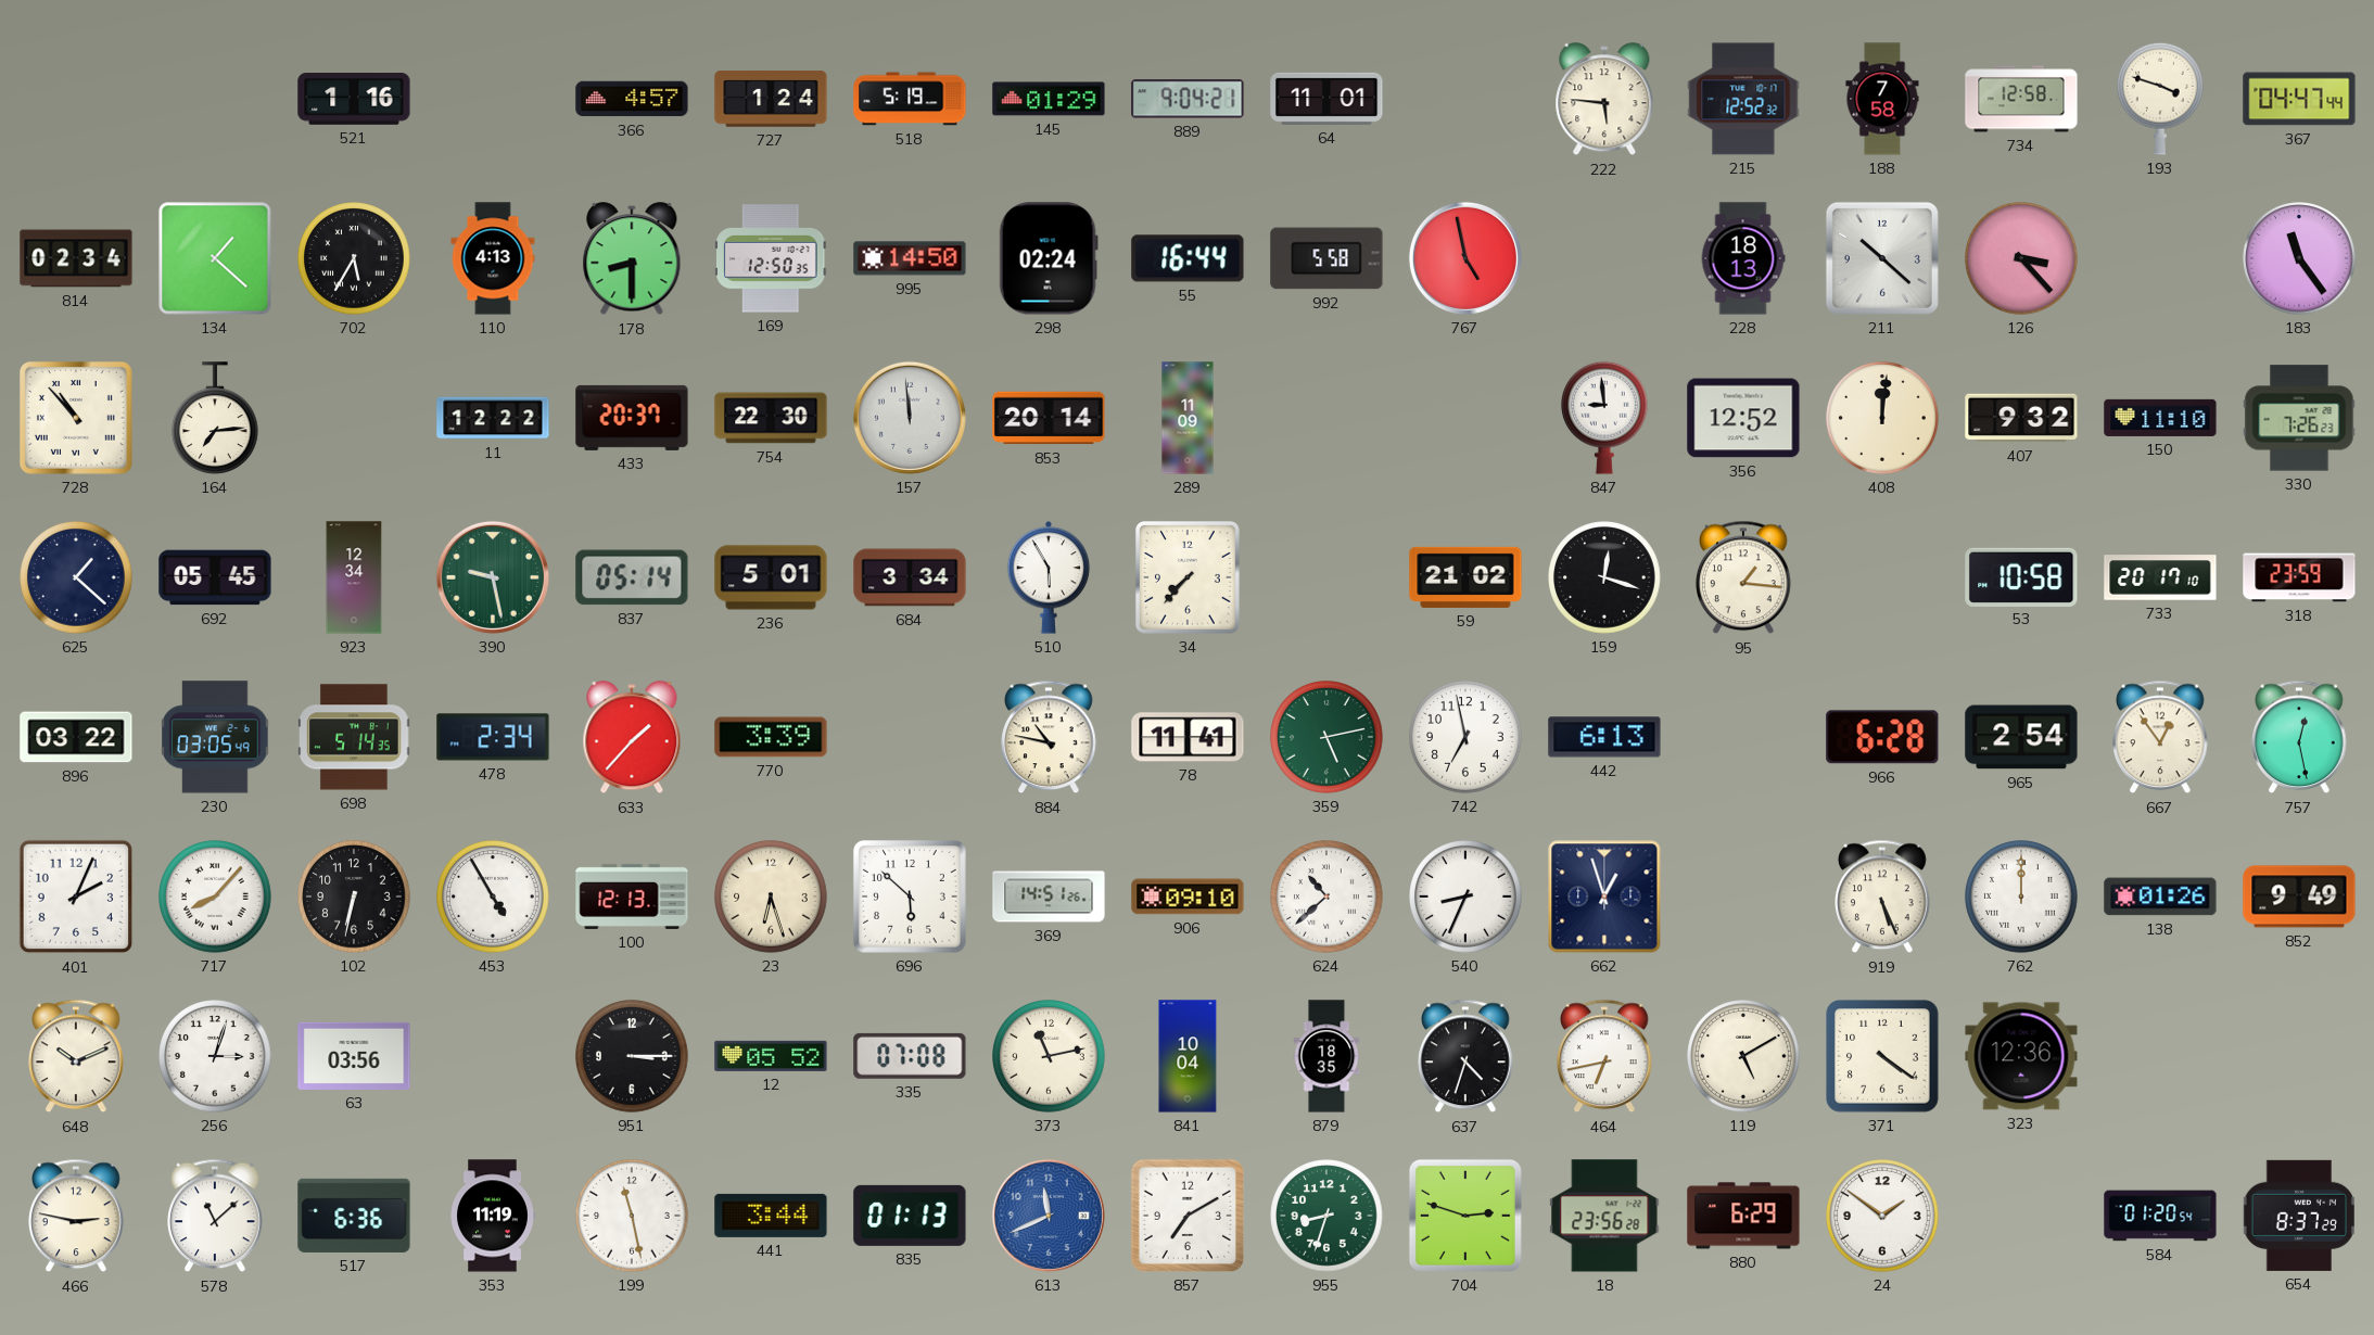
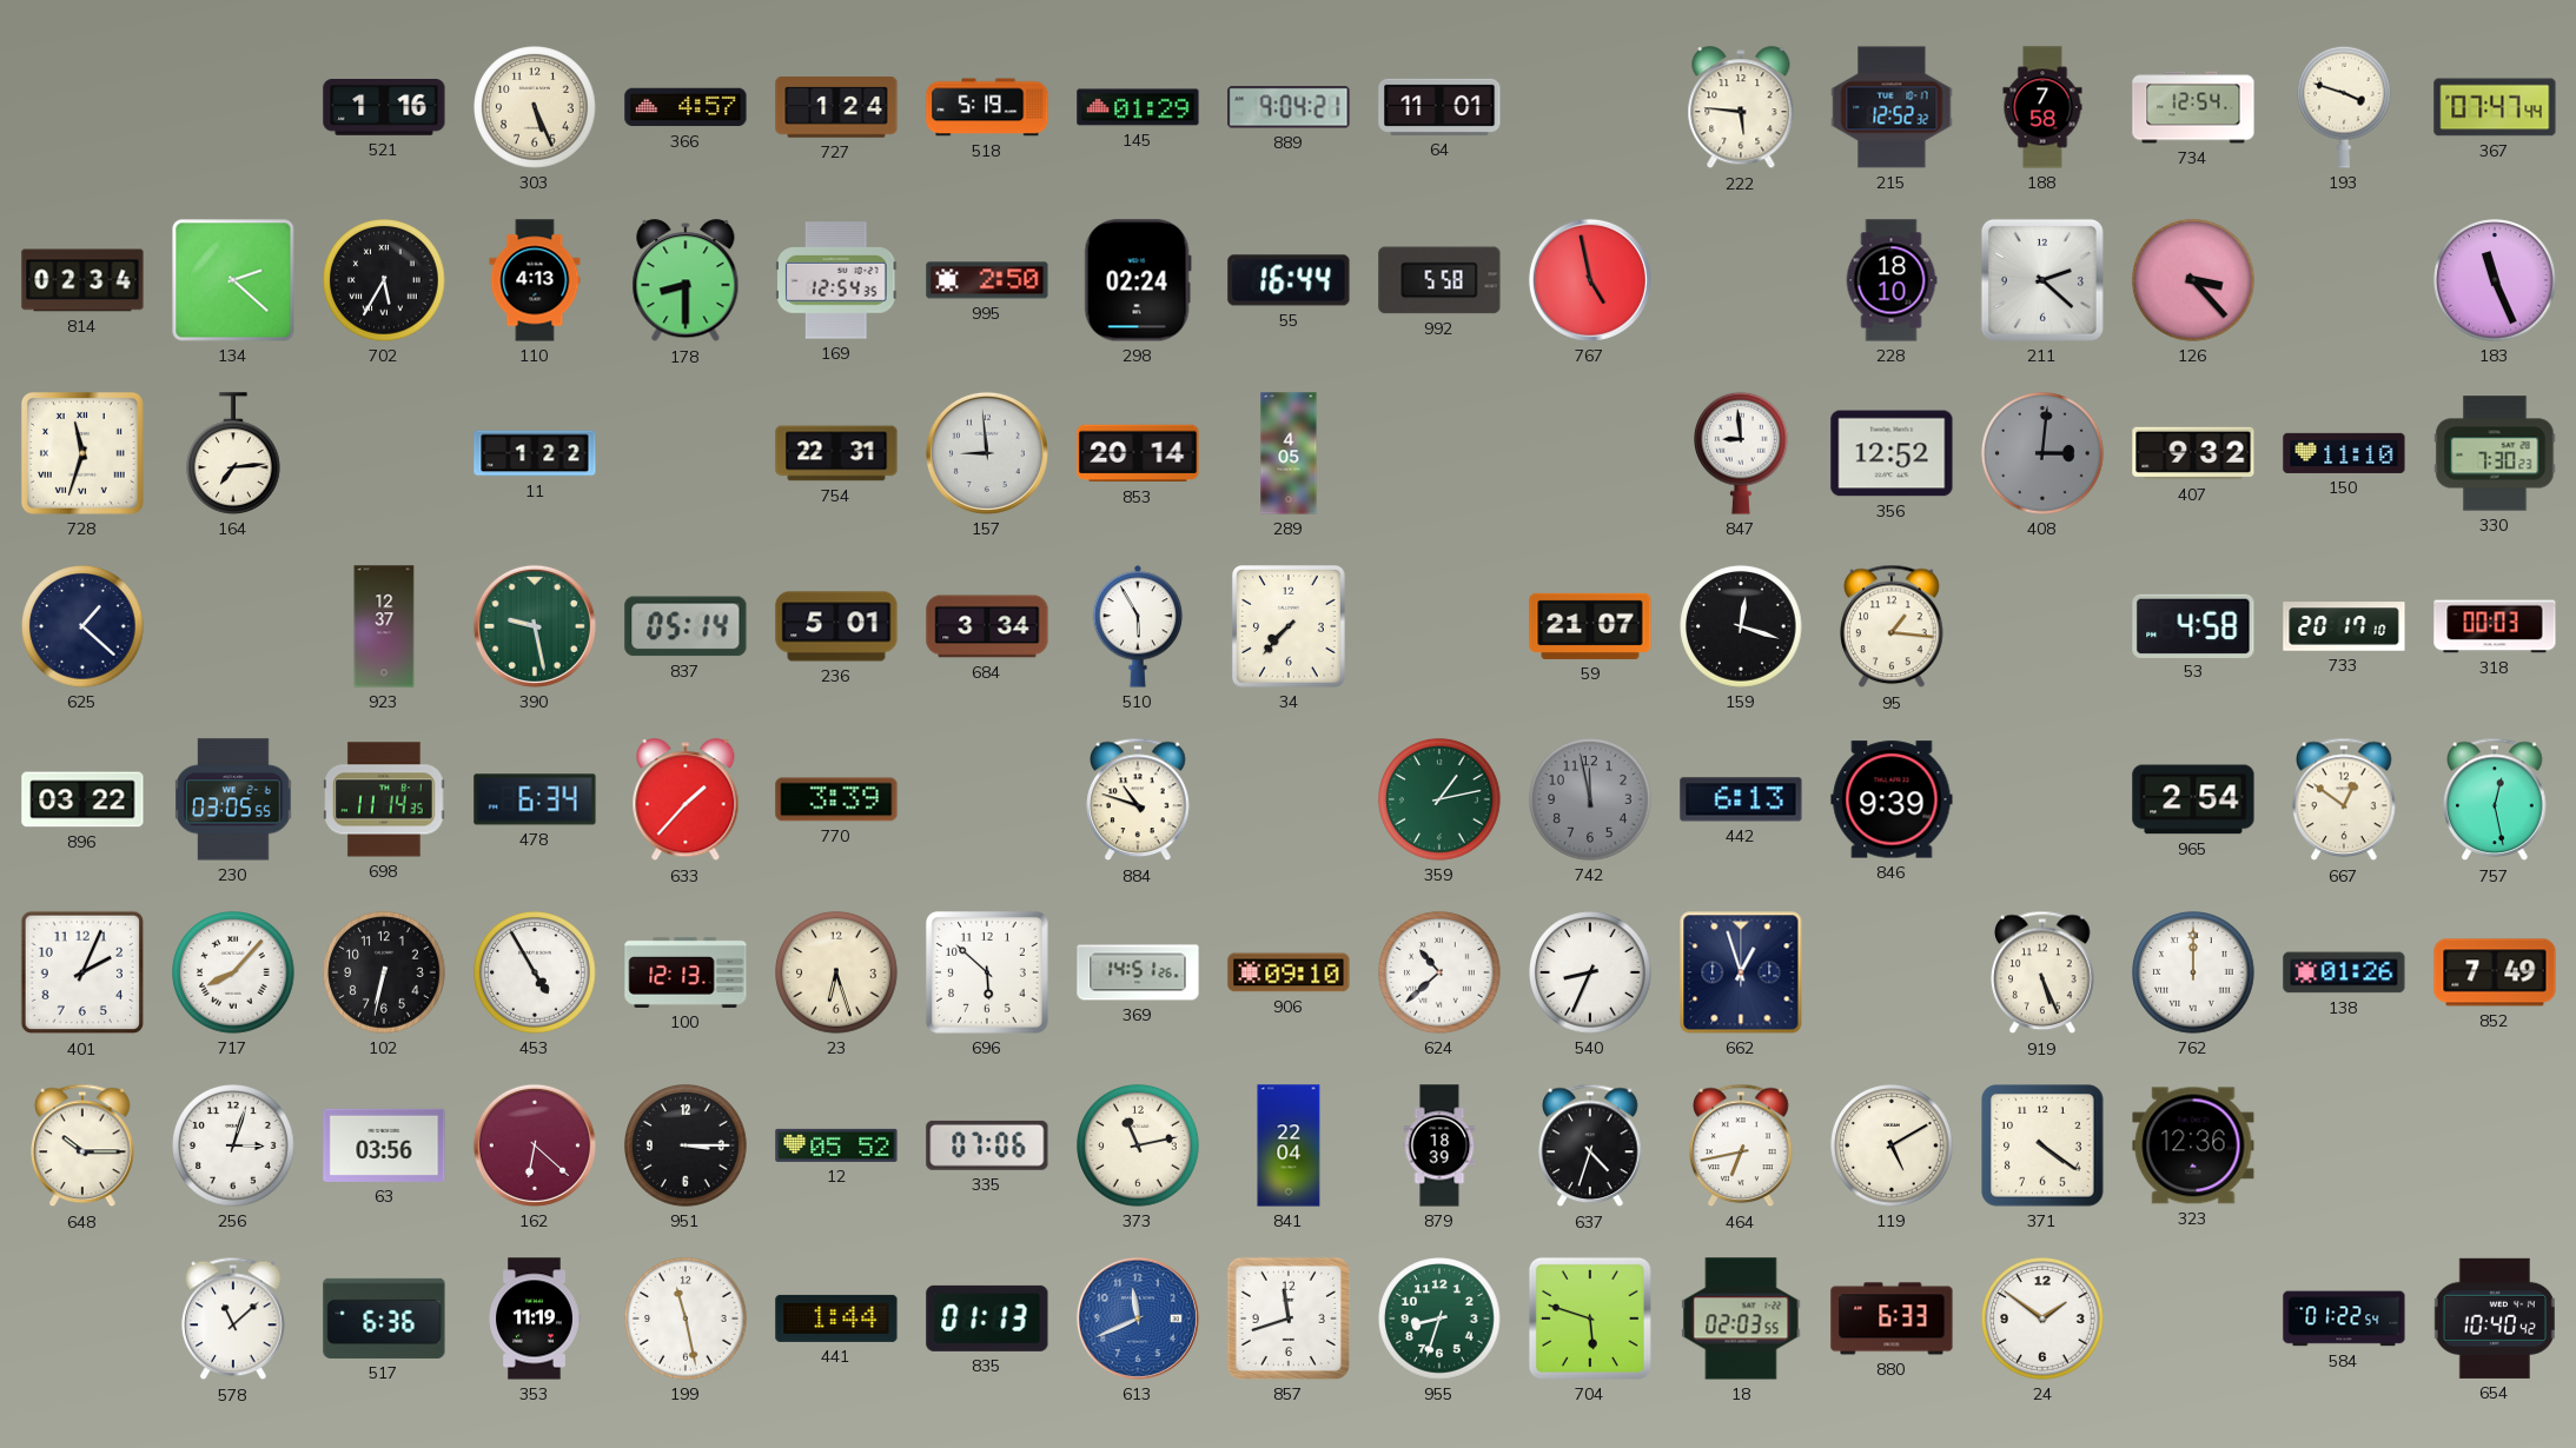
303: none -> 5:26
734: 12:58 -> 12:54
367: 04:47 -> 07:47
134: 1:22 -> 2:22
169: 12:50 -> 12:54
995: 14:50 -> 2:50
228: 18:13 -> 18:10
211: 10:22 -> 2:22
183: 11:24 -> 11:26
728: 10:53 -> 11:33
11: 12:22 -> 1:22
433: 20:37 -> none
754: 22:30 -> 22:31
157: 11:59 -> 8:59
289: 11:09 -> 4:05
408: 12:01 -> 3:01
408 dial: cream -> grey
330: 7:26 -> 7:30
692: 05:45 -> none
923: 12:34 -> 12:37
59: 21:02 -> 21:07
53: 10:58 -> 4:58
318: 23:59 -> 00:03
230: 03:05:49 -> 03:05:55
698: 5:14 -> 11:14
478: 2:34 -> 6:34
884: 10:47 -> 10:48
78: 11:41 -> none
359: 5:13 -> 1:13
742: 6:58 -> 11:58
742 dial: white -> grey
846: none -> 9:39
966: 6:28 -> none
667: 12:54 -> 12:51
852: 9:49 -> 7:49
648: 10:11 -> 10:15
162: none -> 6:22
335: 07:08 -> 07:06
841: 10:04 -> 22:04
879: 18:35 -> 18:39
466: 2:47 -> none
441: 3:44 -> 1:44
857: 7:10 -> 11:42
704: 2:48 -> 5:48
18: 23:56 -> 02:03
880: 6:29 -> 6:33
584: 01:20 -> 01:22
654: 8:37 -> 10:40
